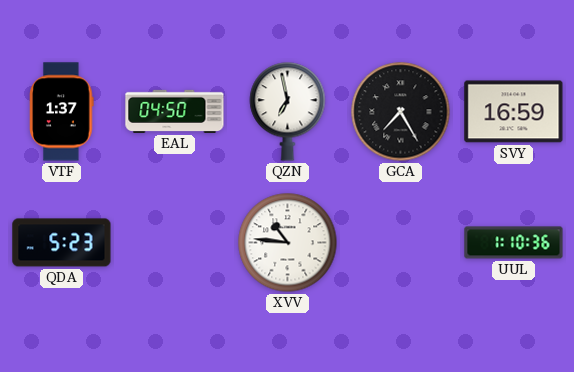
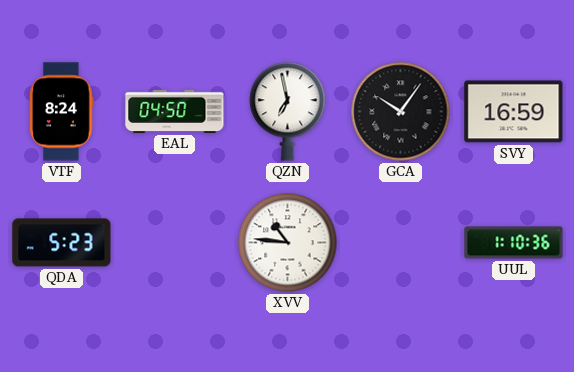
VTF: 1:37 -> 8:24
GCA: 7:25 -> 10:06
